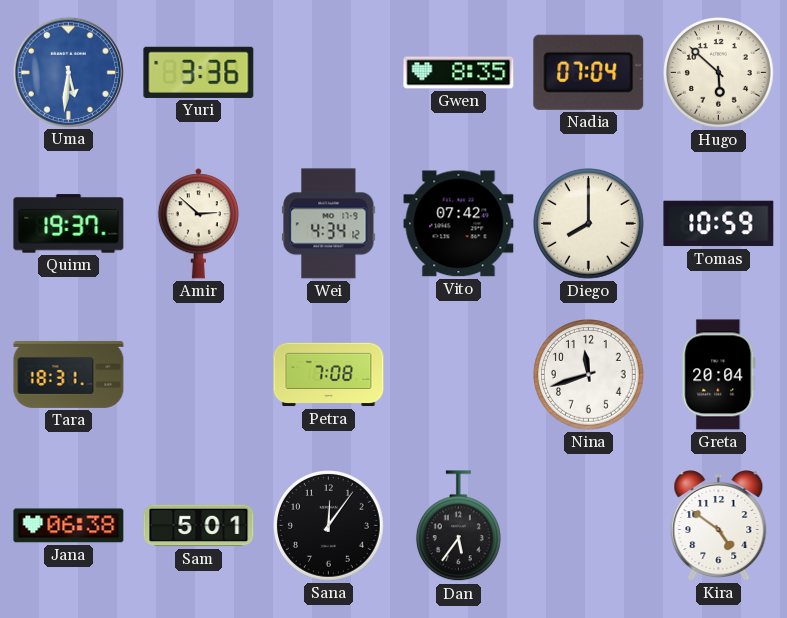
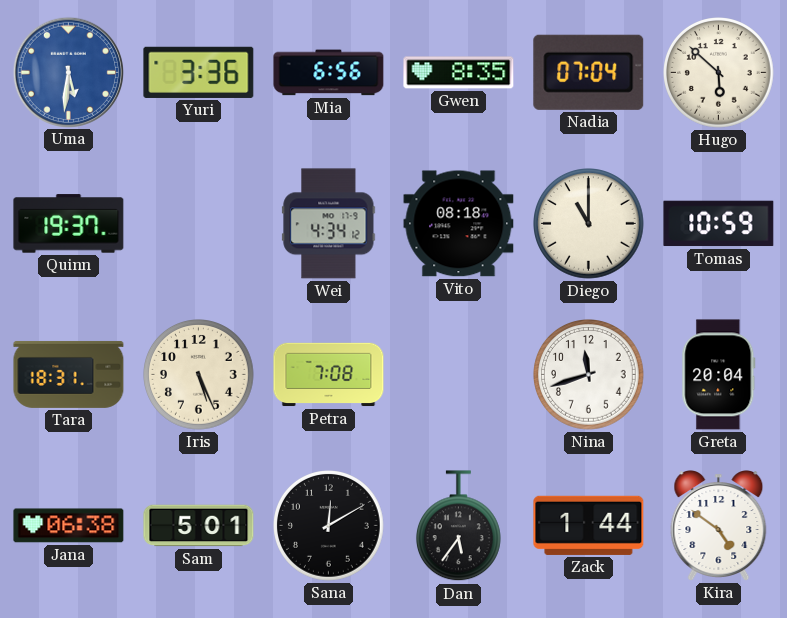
Mia: none -> 6:56
Amir: 2:52 -> none
Vito: 07:42 -> 08:18
Diego: 8:00 -> 11:00
Iris: none -> 5:26
Sana: 12:06 -> 12:10
Zack: none -> 1:44
